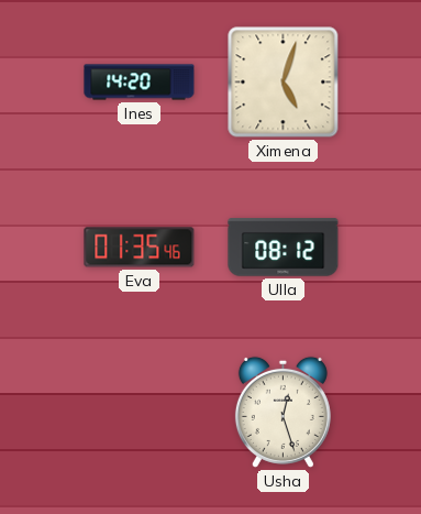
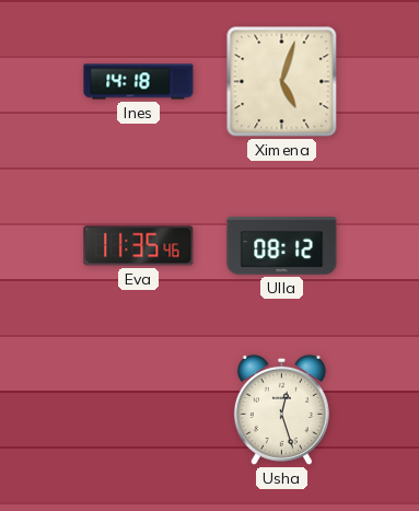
Ines: 14:20 -> 14:18
Eva: 01:35 -> 11:35
